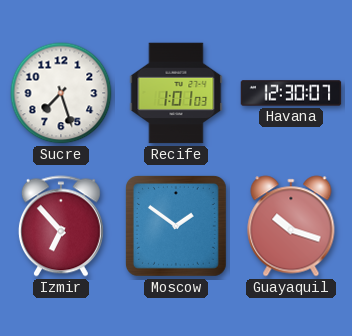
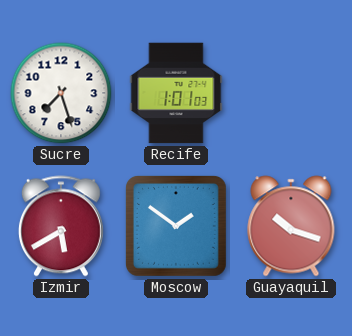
Havana: 12:30 -> none
Izmir: 6:53 -> 5:40
